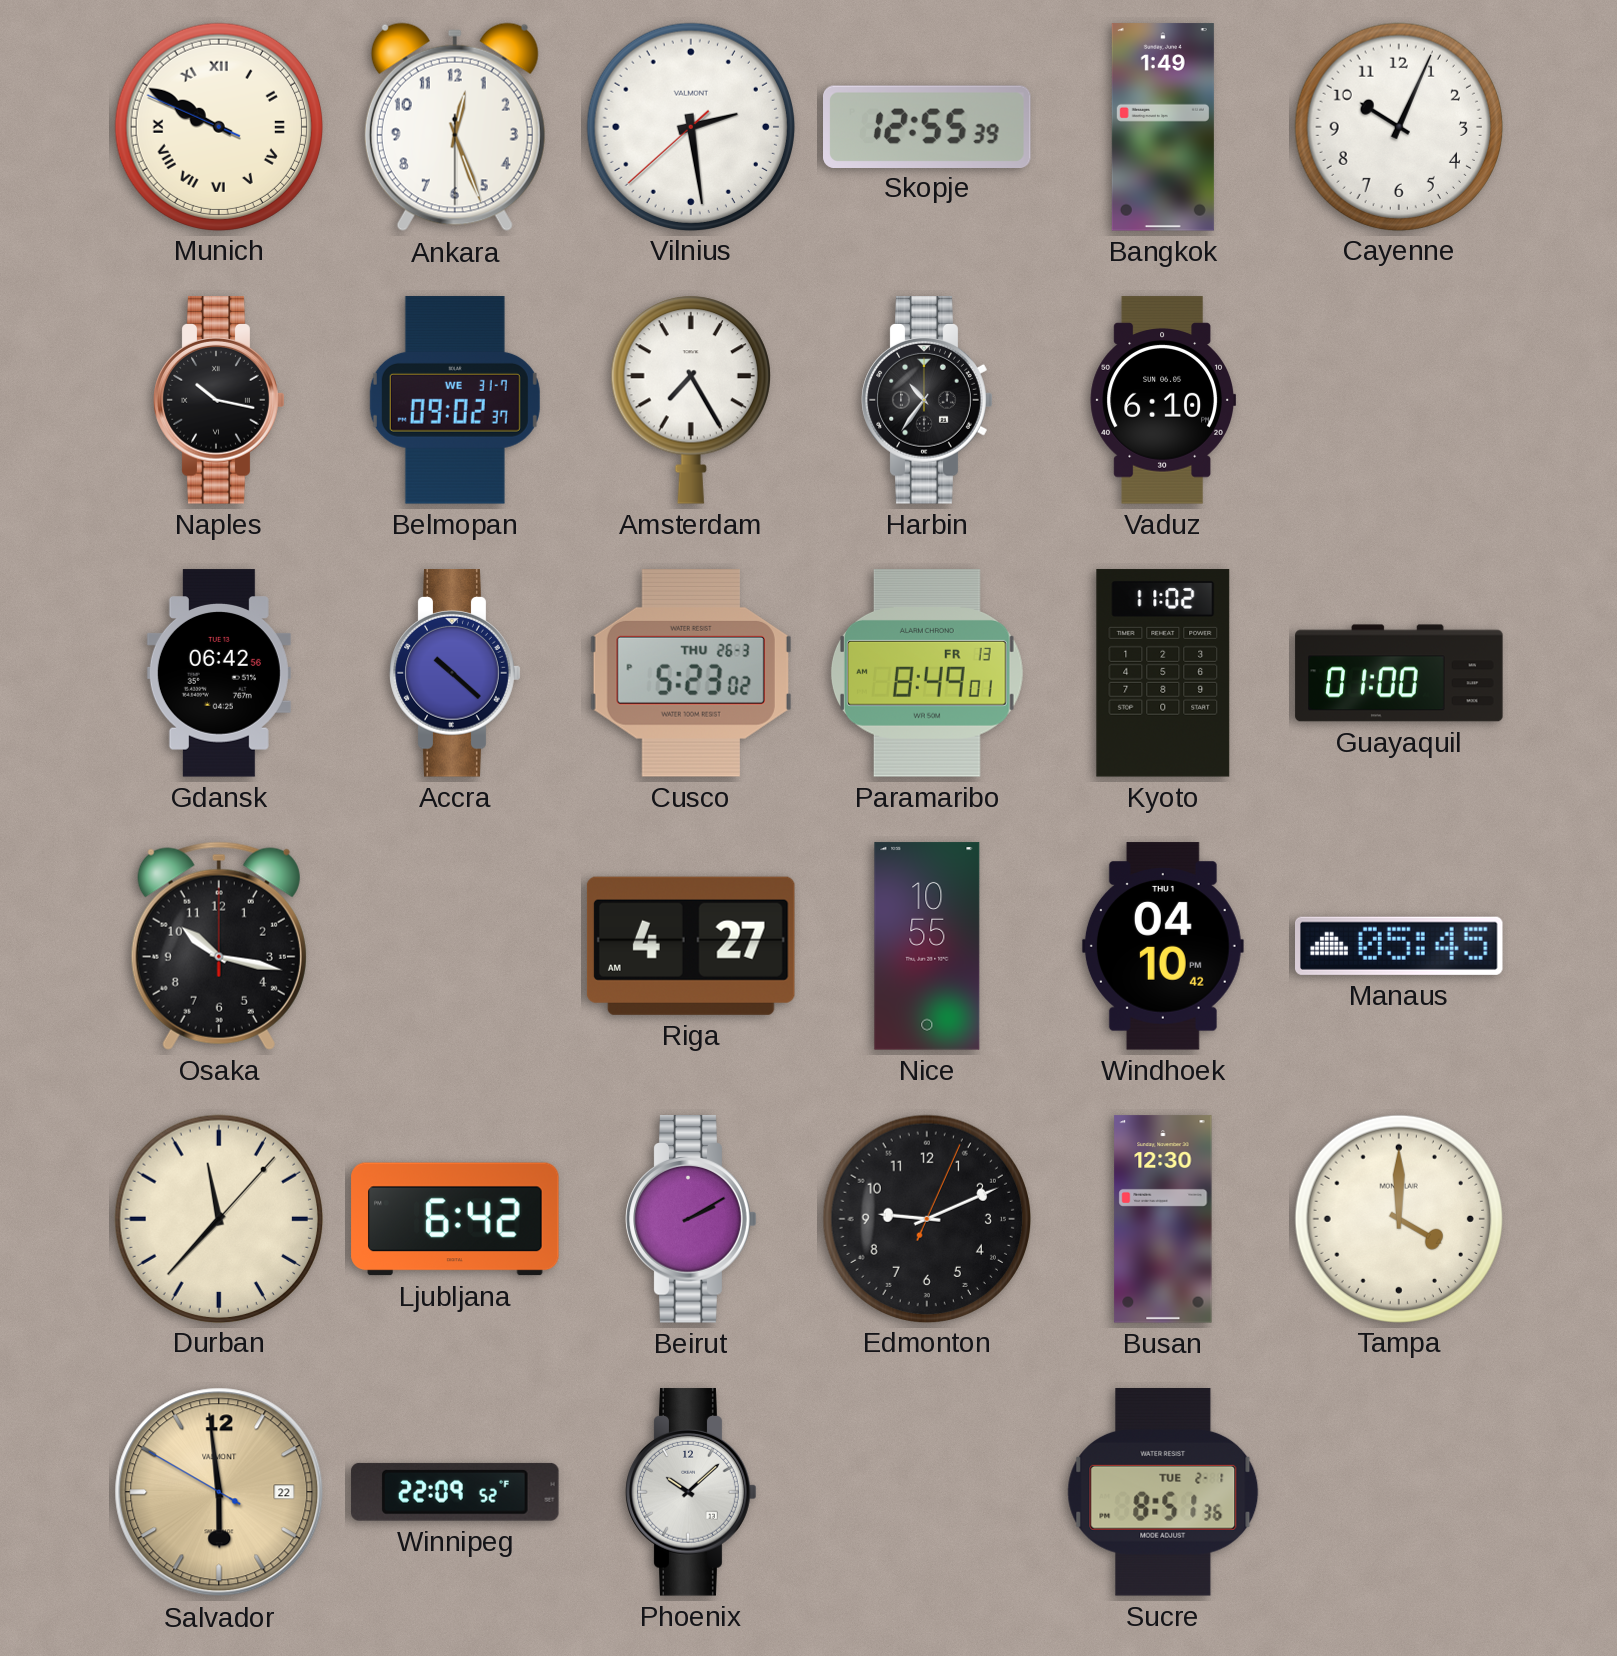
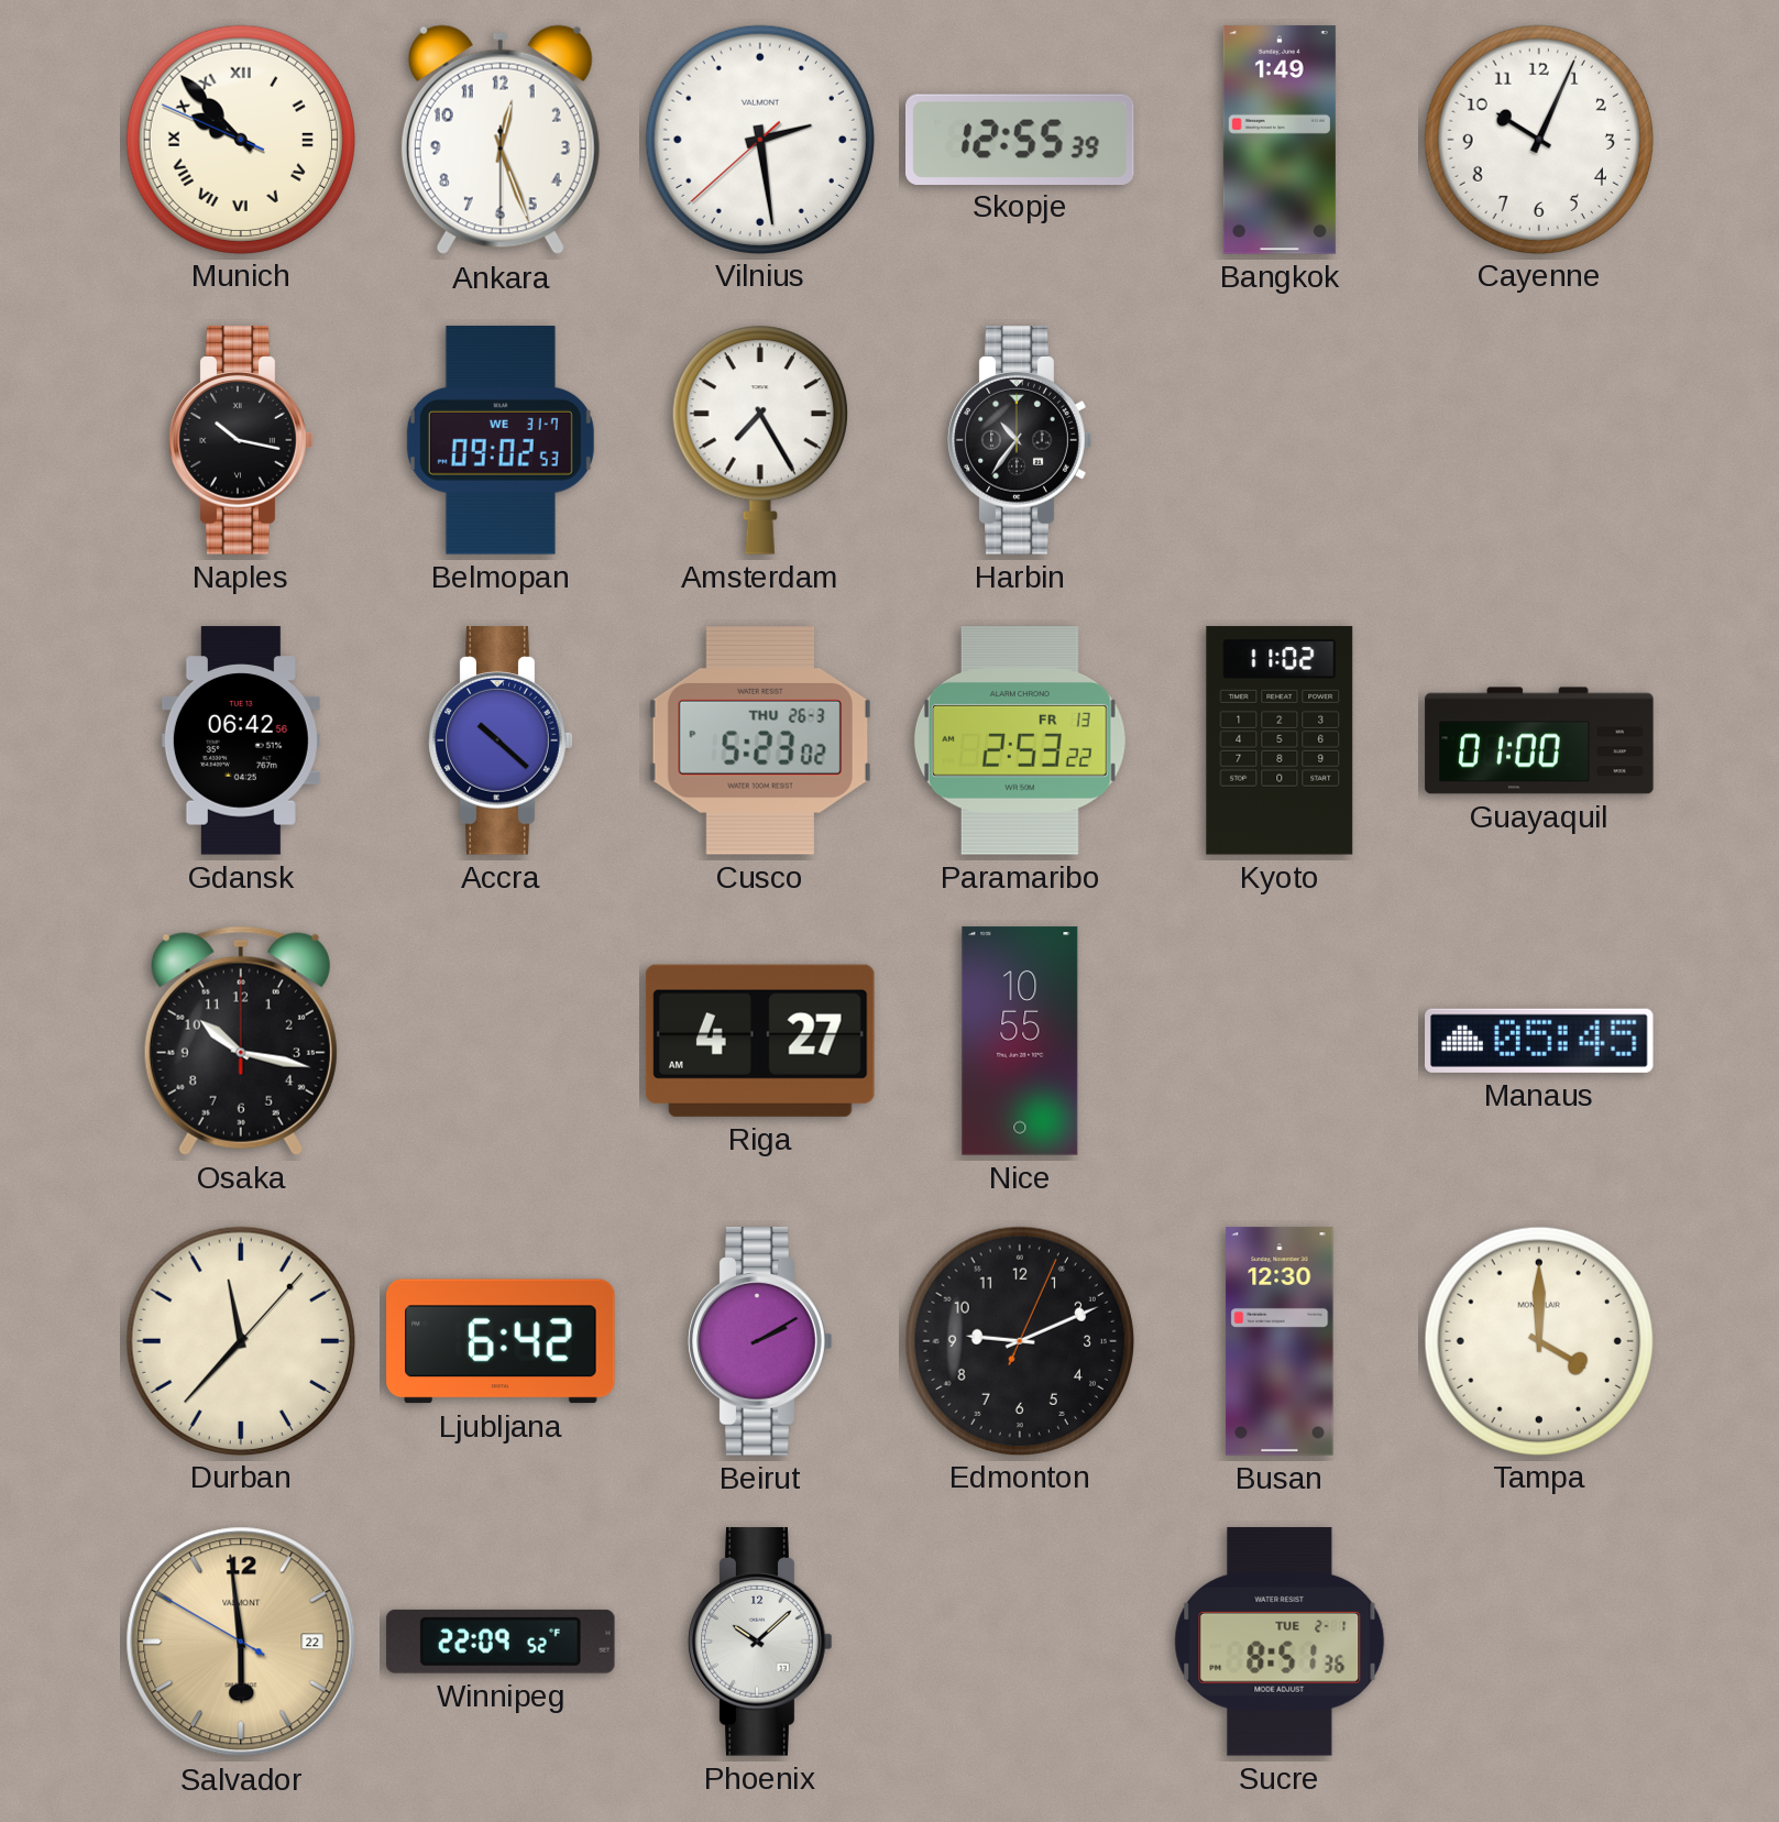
Munich: 9:49 -> 9:52
Belmopan: 09:02:37 -> 09:02:53
Vaduz: 6:10 -> none
Paramaribo: 8:49 -> 2:53
Windhoek: 04:10 -> none
